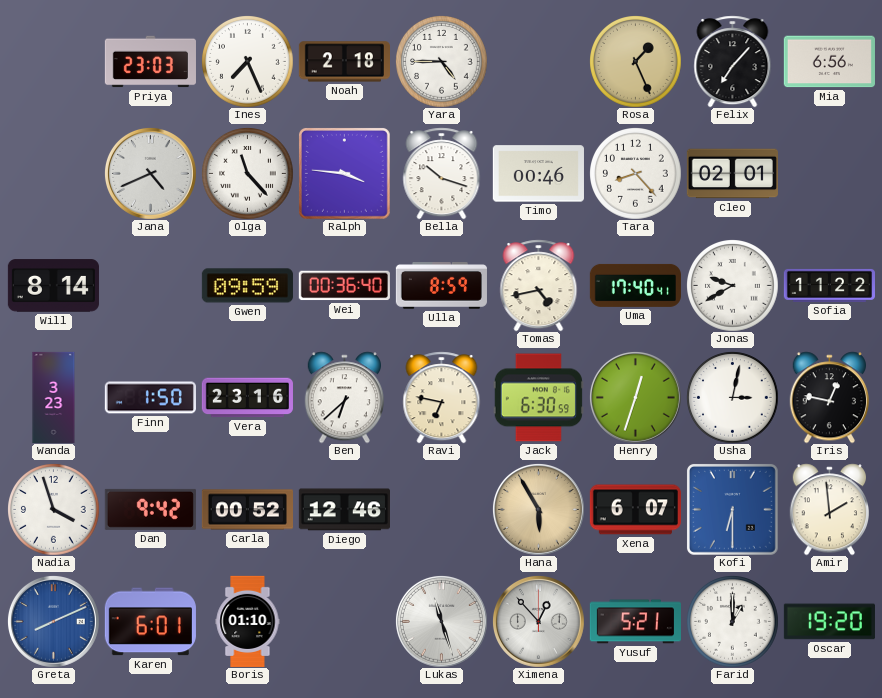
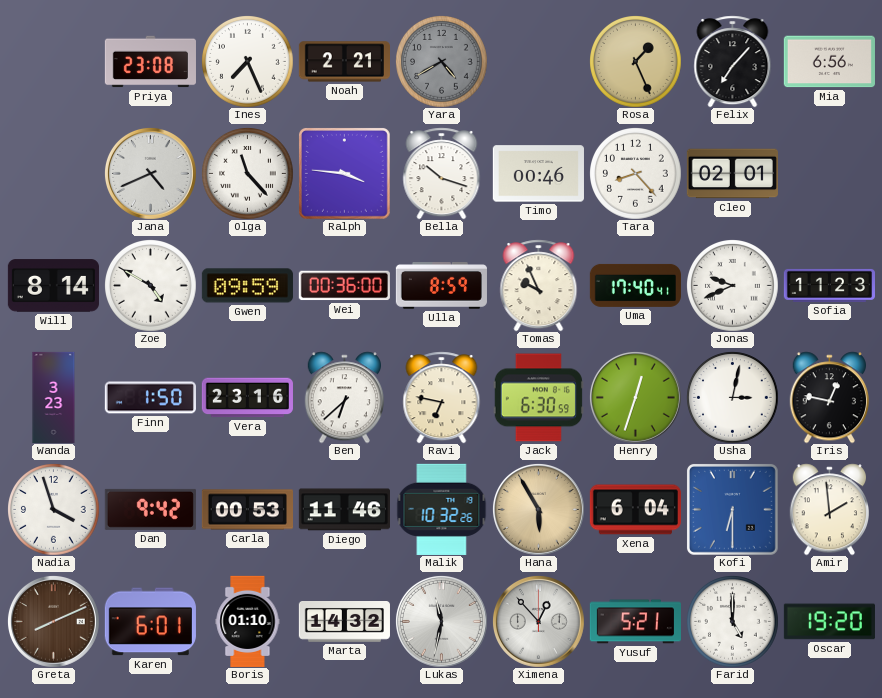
Priya: 23:03 -> 23:08
Noah: 2:18 -> 2:21
Yara: 4:45 -> 4:40
Yara dial: white -> grey
Zoe: none -> 4:50
Wei: 00:36:40 -> 00:36:00
Tomas: 4:43 -> 9:56
Jonas: 9:40 -> 9:41
Sofia: 11:22 -> 11:23
Carla: 00:52 -> 00:53
Diego: 12:46 -> 11:46
Malik: none -> 10:32
Xena: 6:07 -> 6:04
Greta dial: blue -> brown
Marta: none -> 14:32
Lukas: 11:27 -> 11:32
Farid: 1:00 -> 5:00
